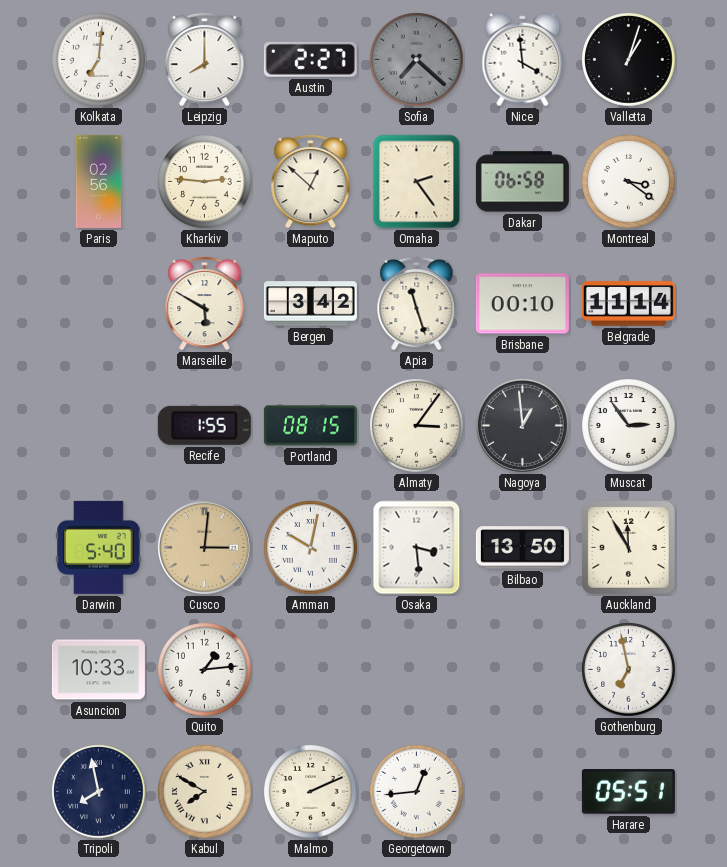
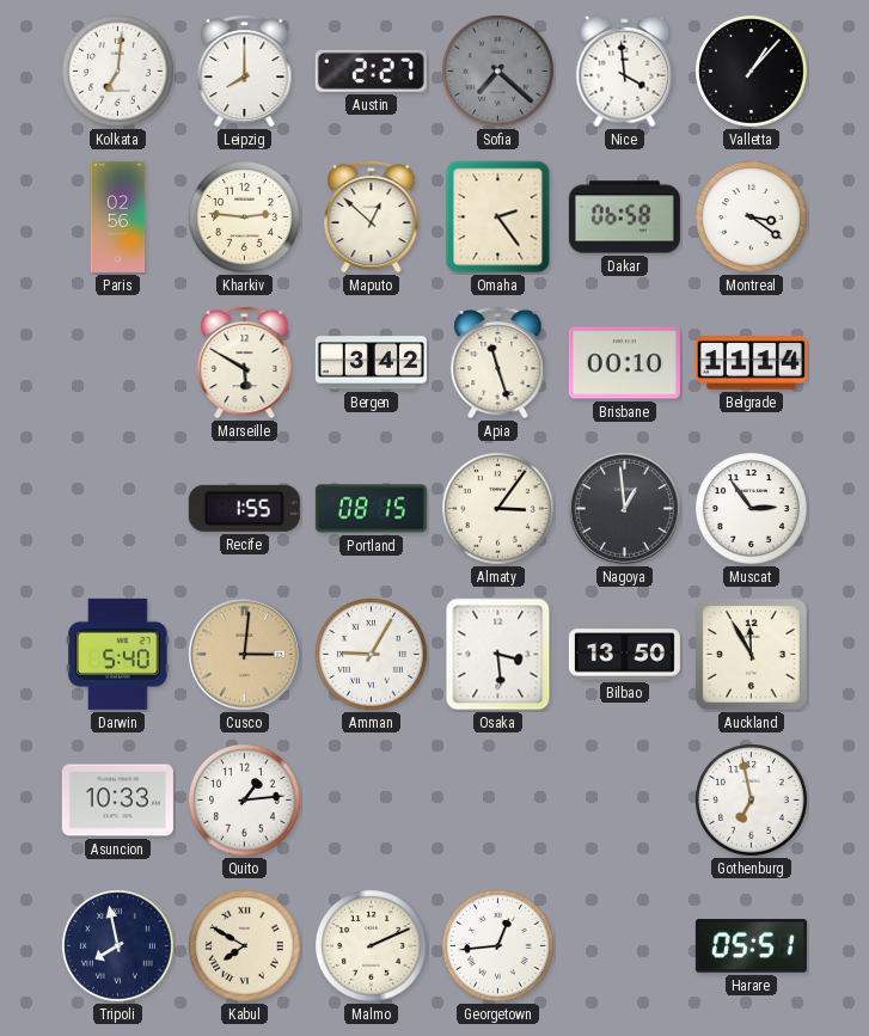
Valletta: 1:03 -> 1:07
Amman: 10:02 -> 9:05
